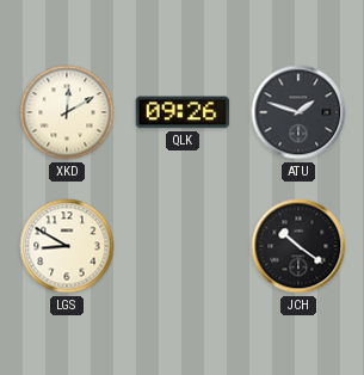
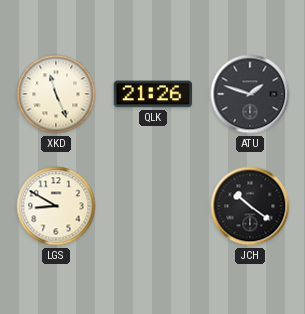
XKD: 12:10 -> 11:26
QLK: 09:26 -> 21:26
